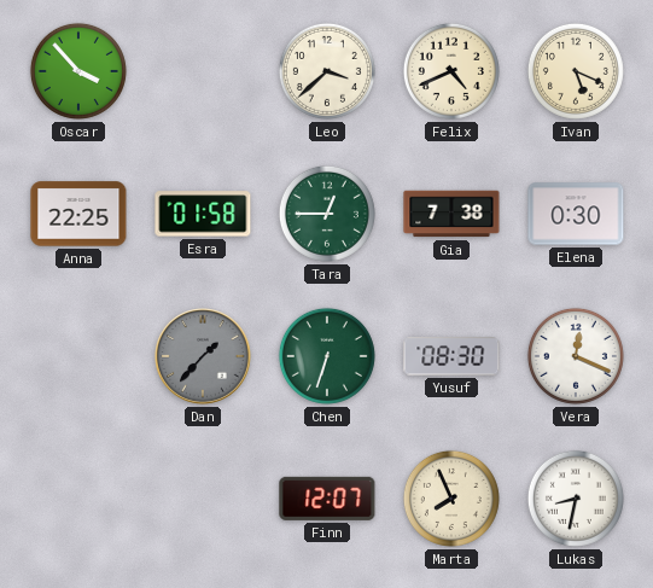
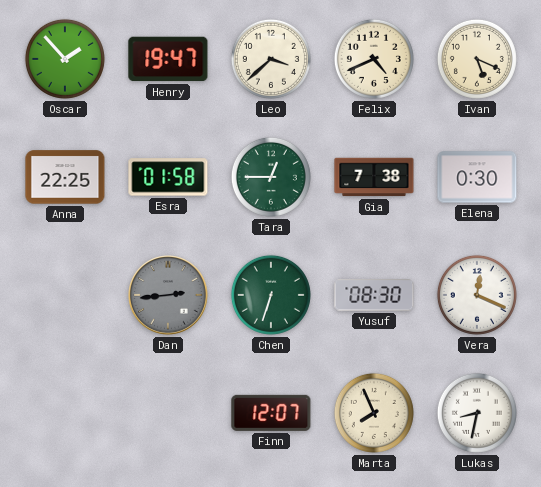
Oscar: 3:53 -> 1:53
Henry: none -> 19:47
Dan: 1:37 -> 2:44
